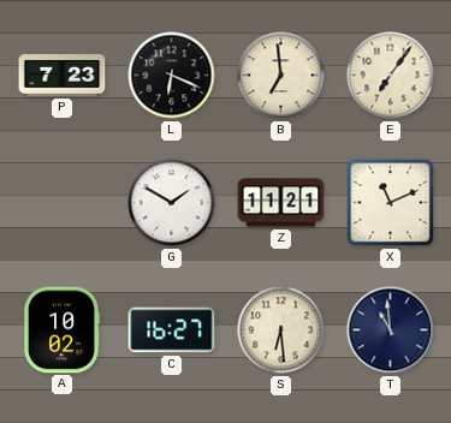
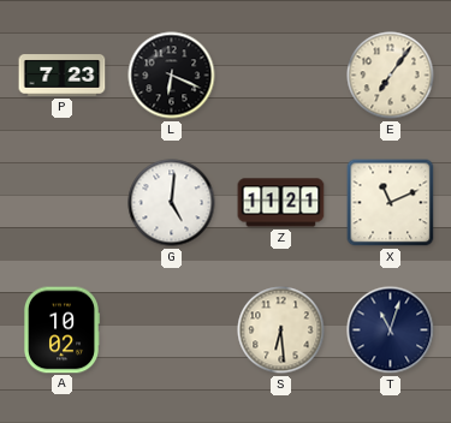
B: 6:59 -> none
G: 1:50 -> 5:01
C: 16:27 -> none
T: 10:59 -> 11:03
